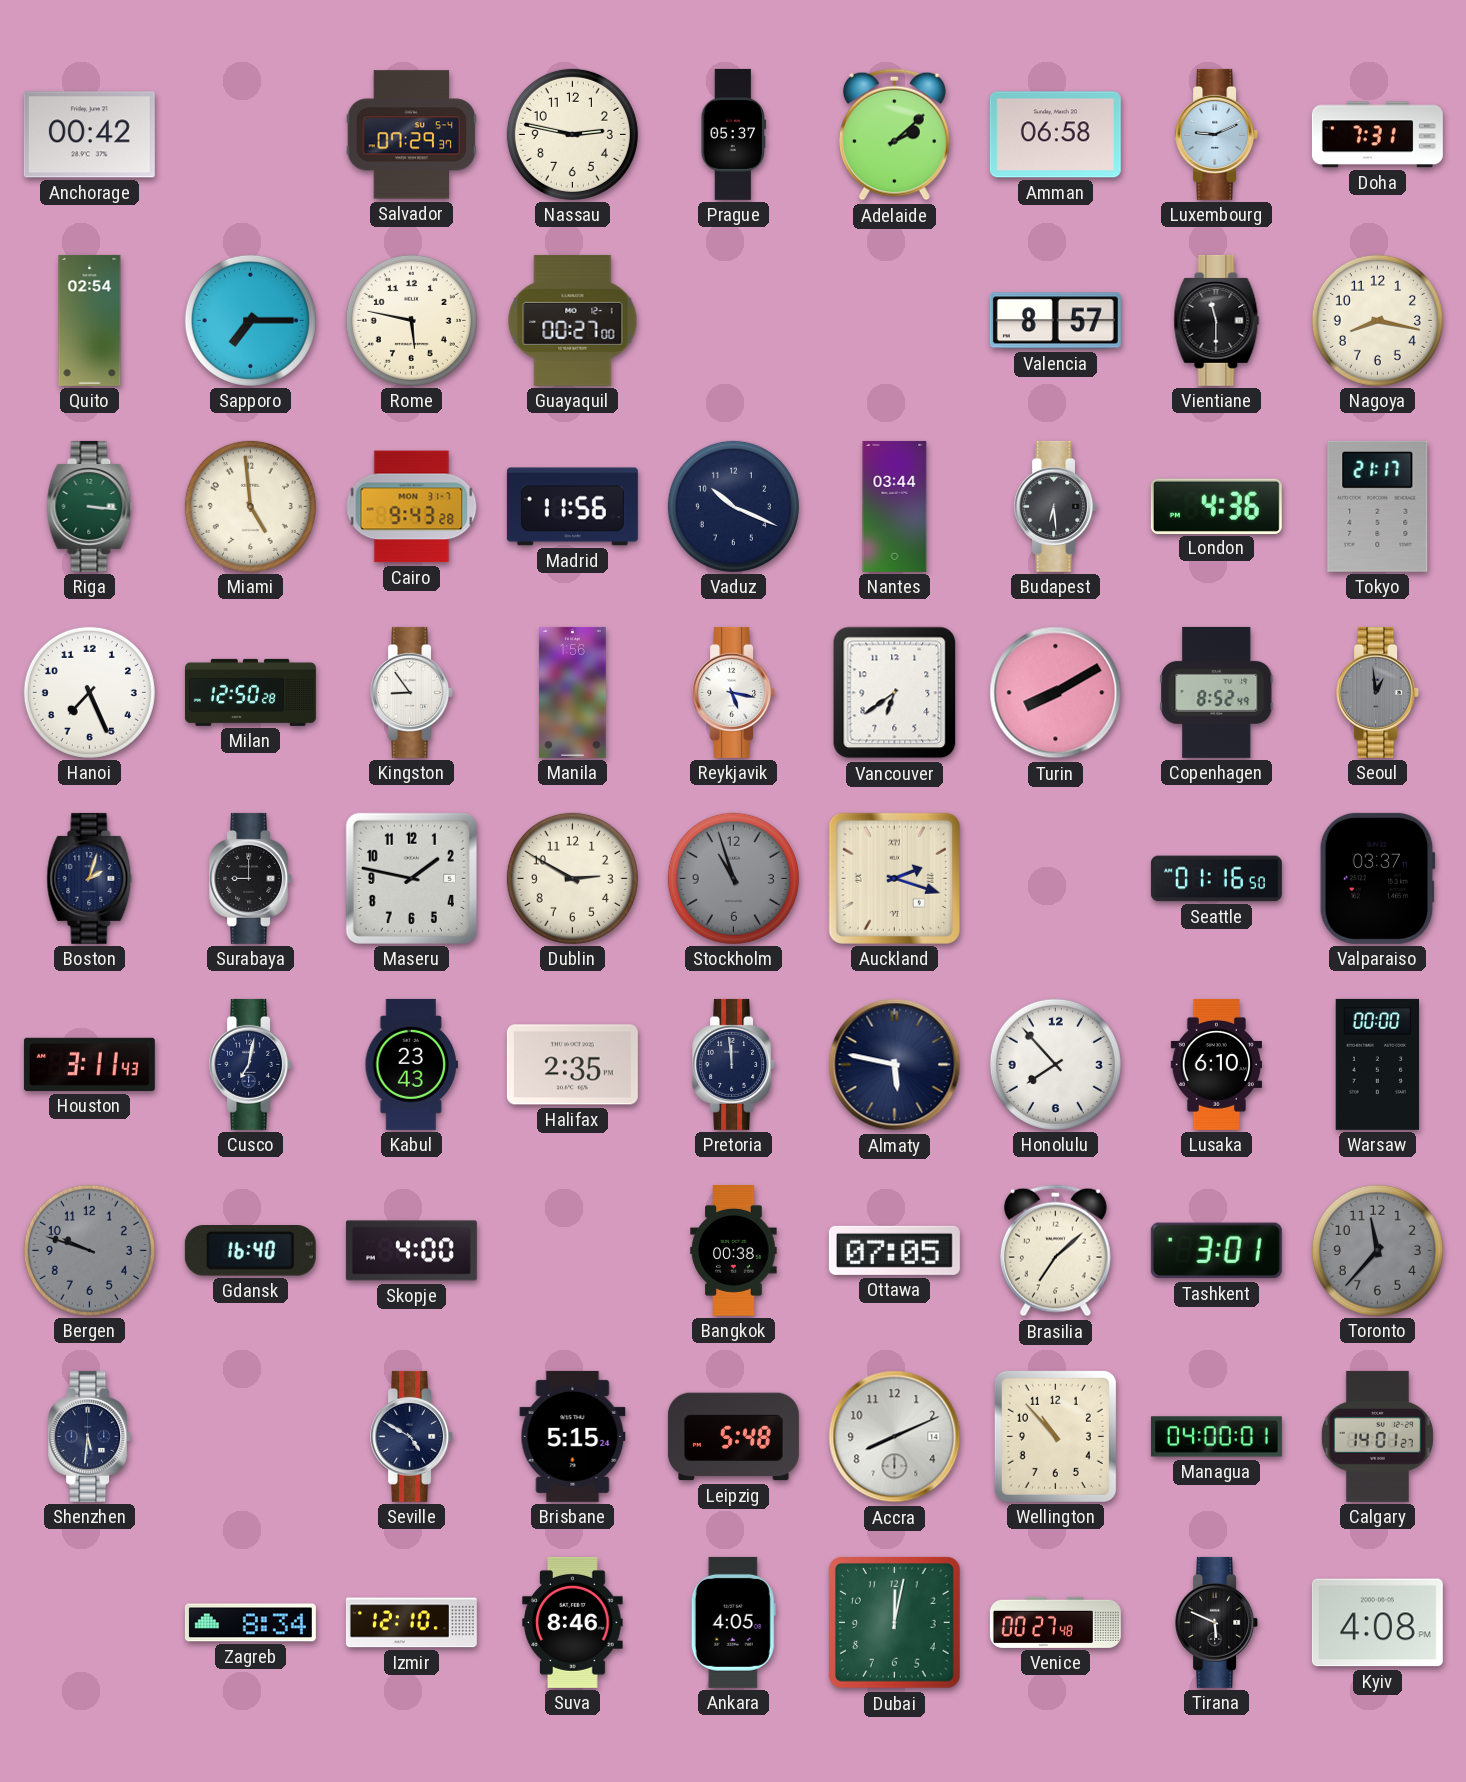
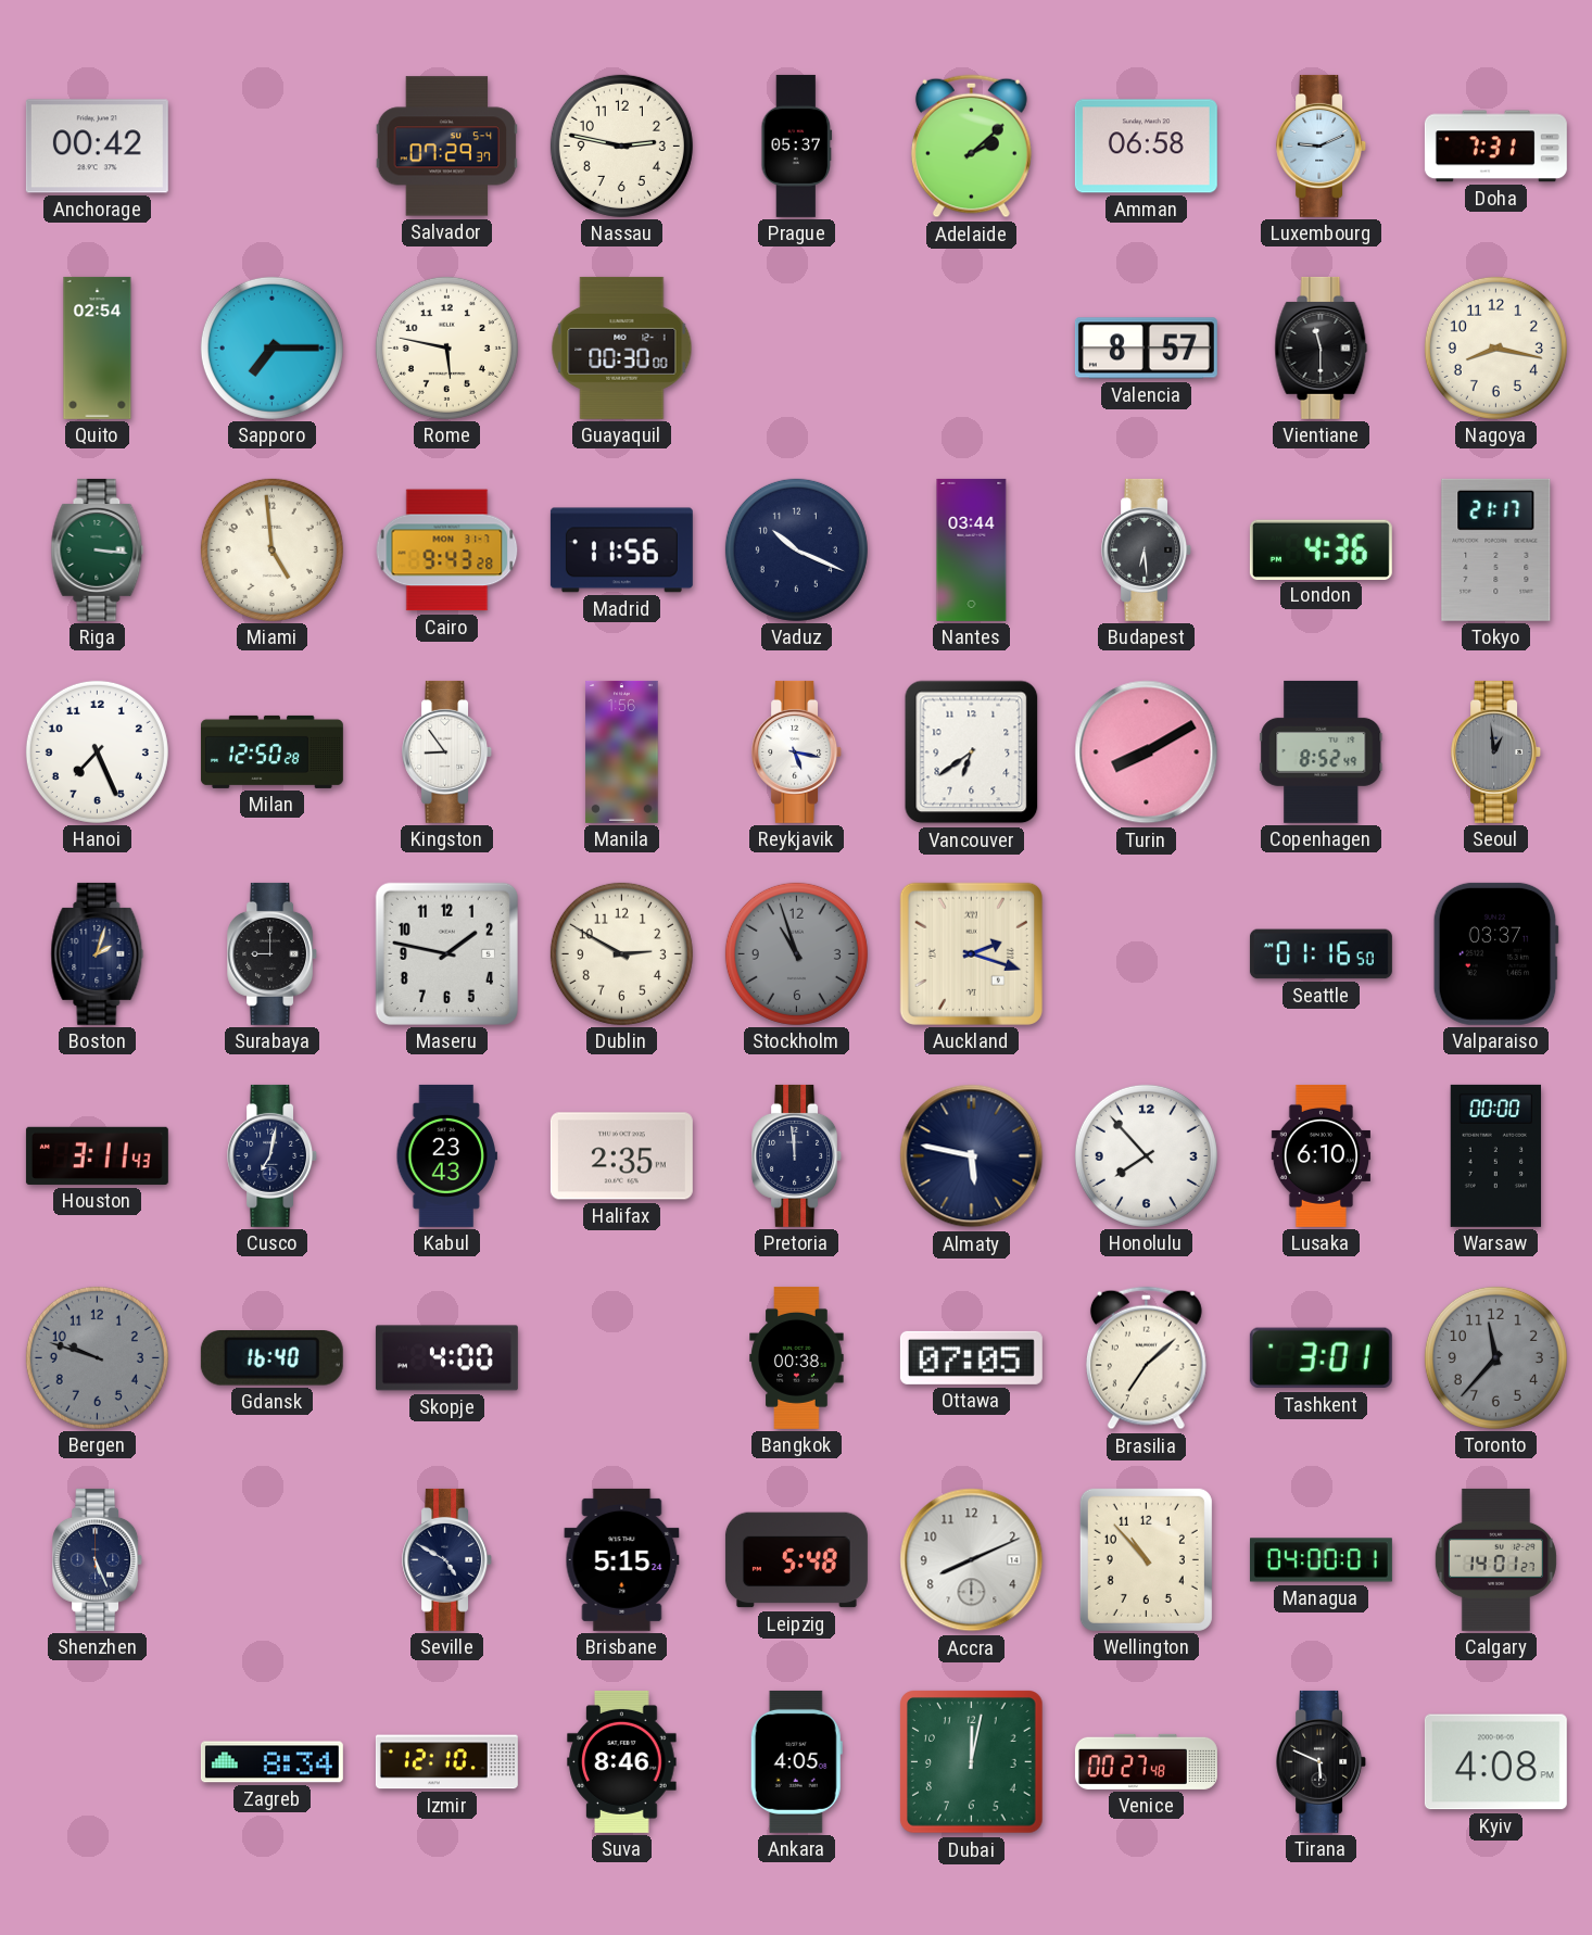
Guayaquil: 00:27 -> 00:30
Shenzhen: 5:31 -> 5:26
